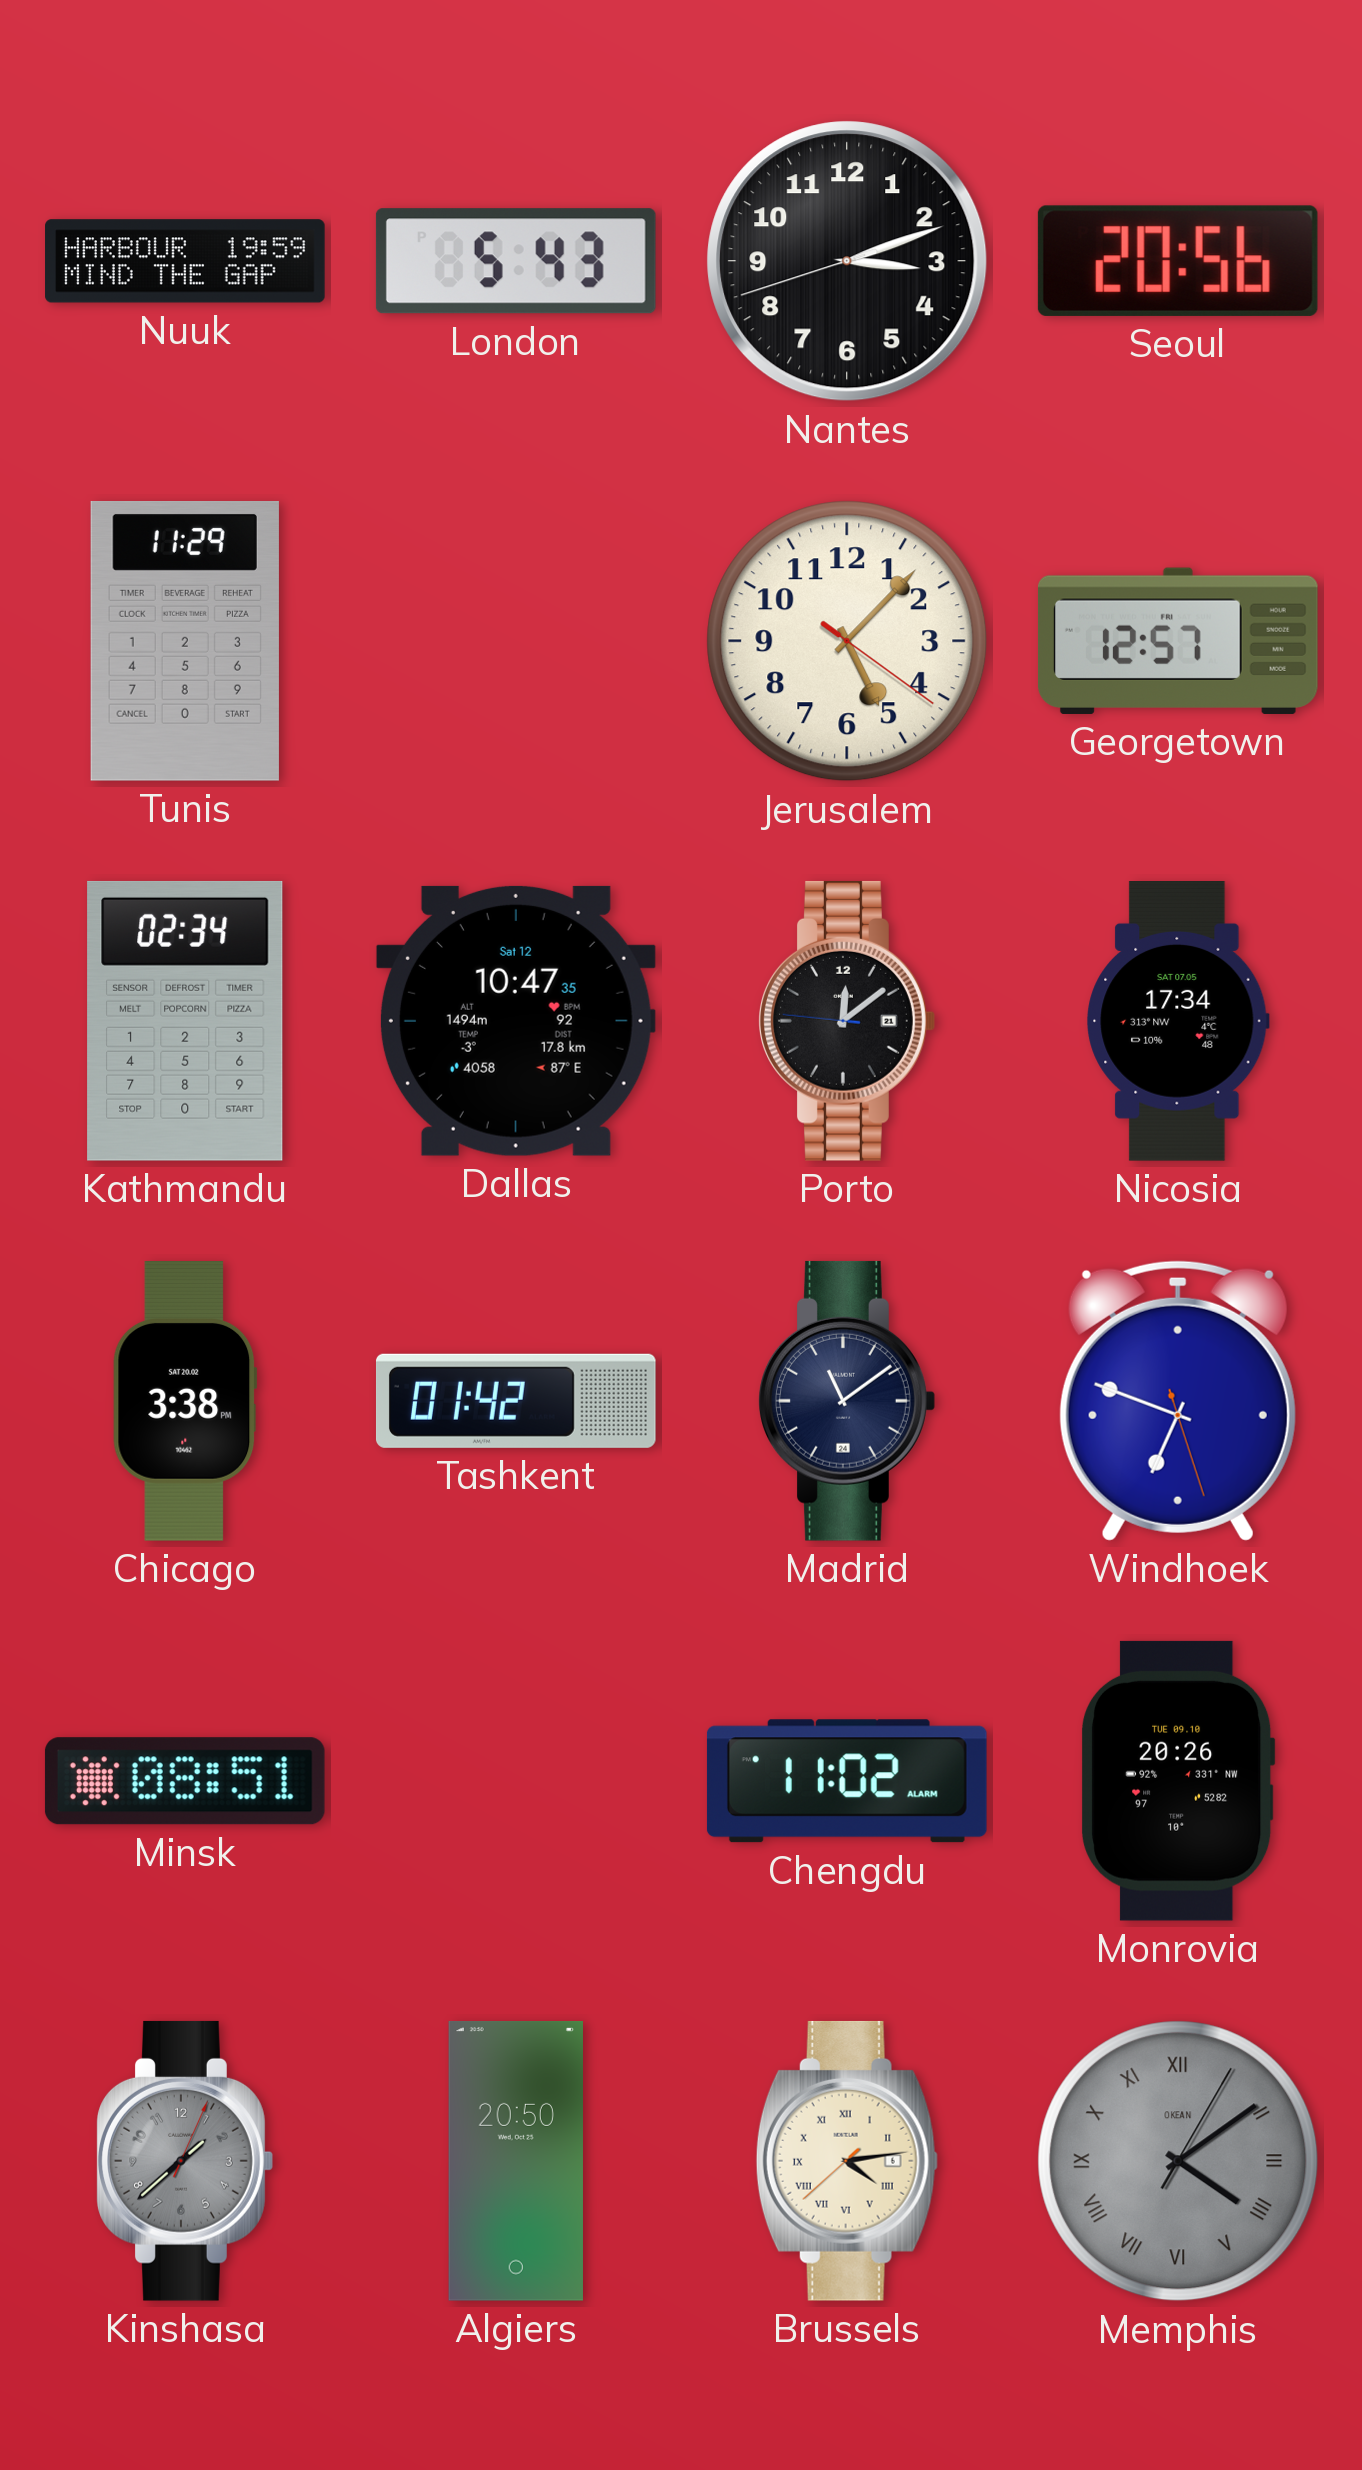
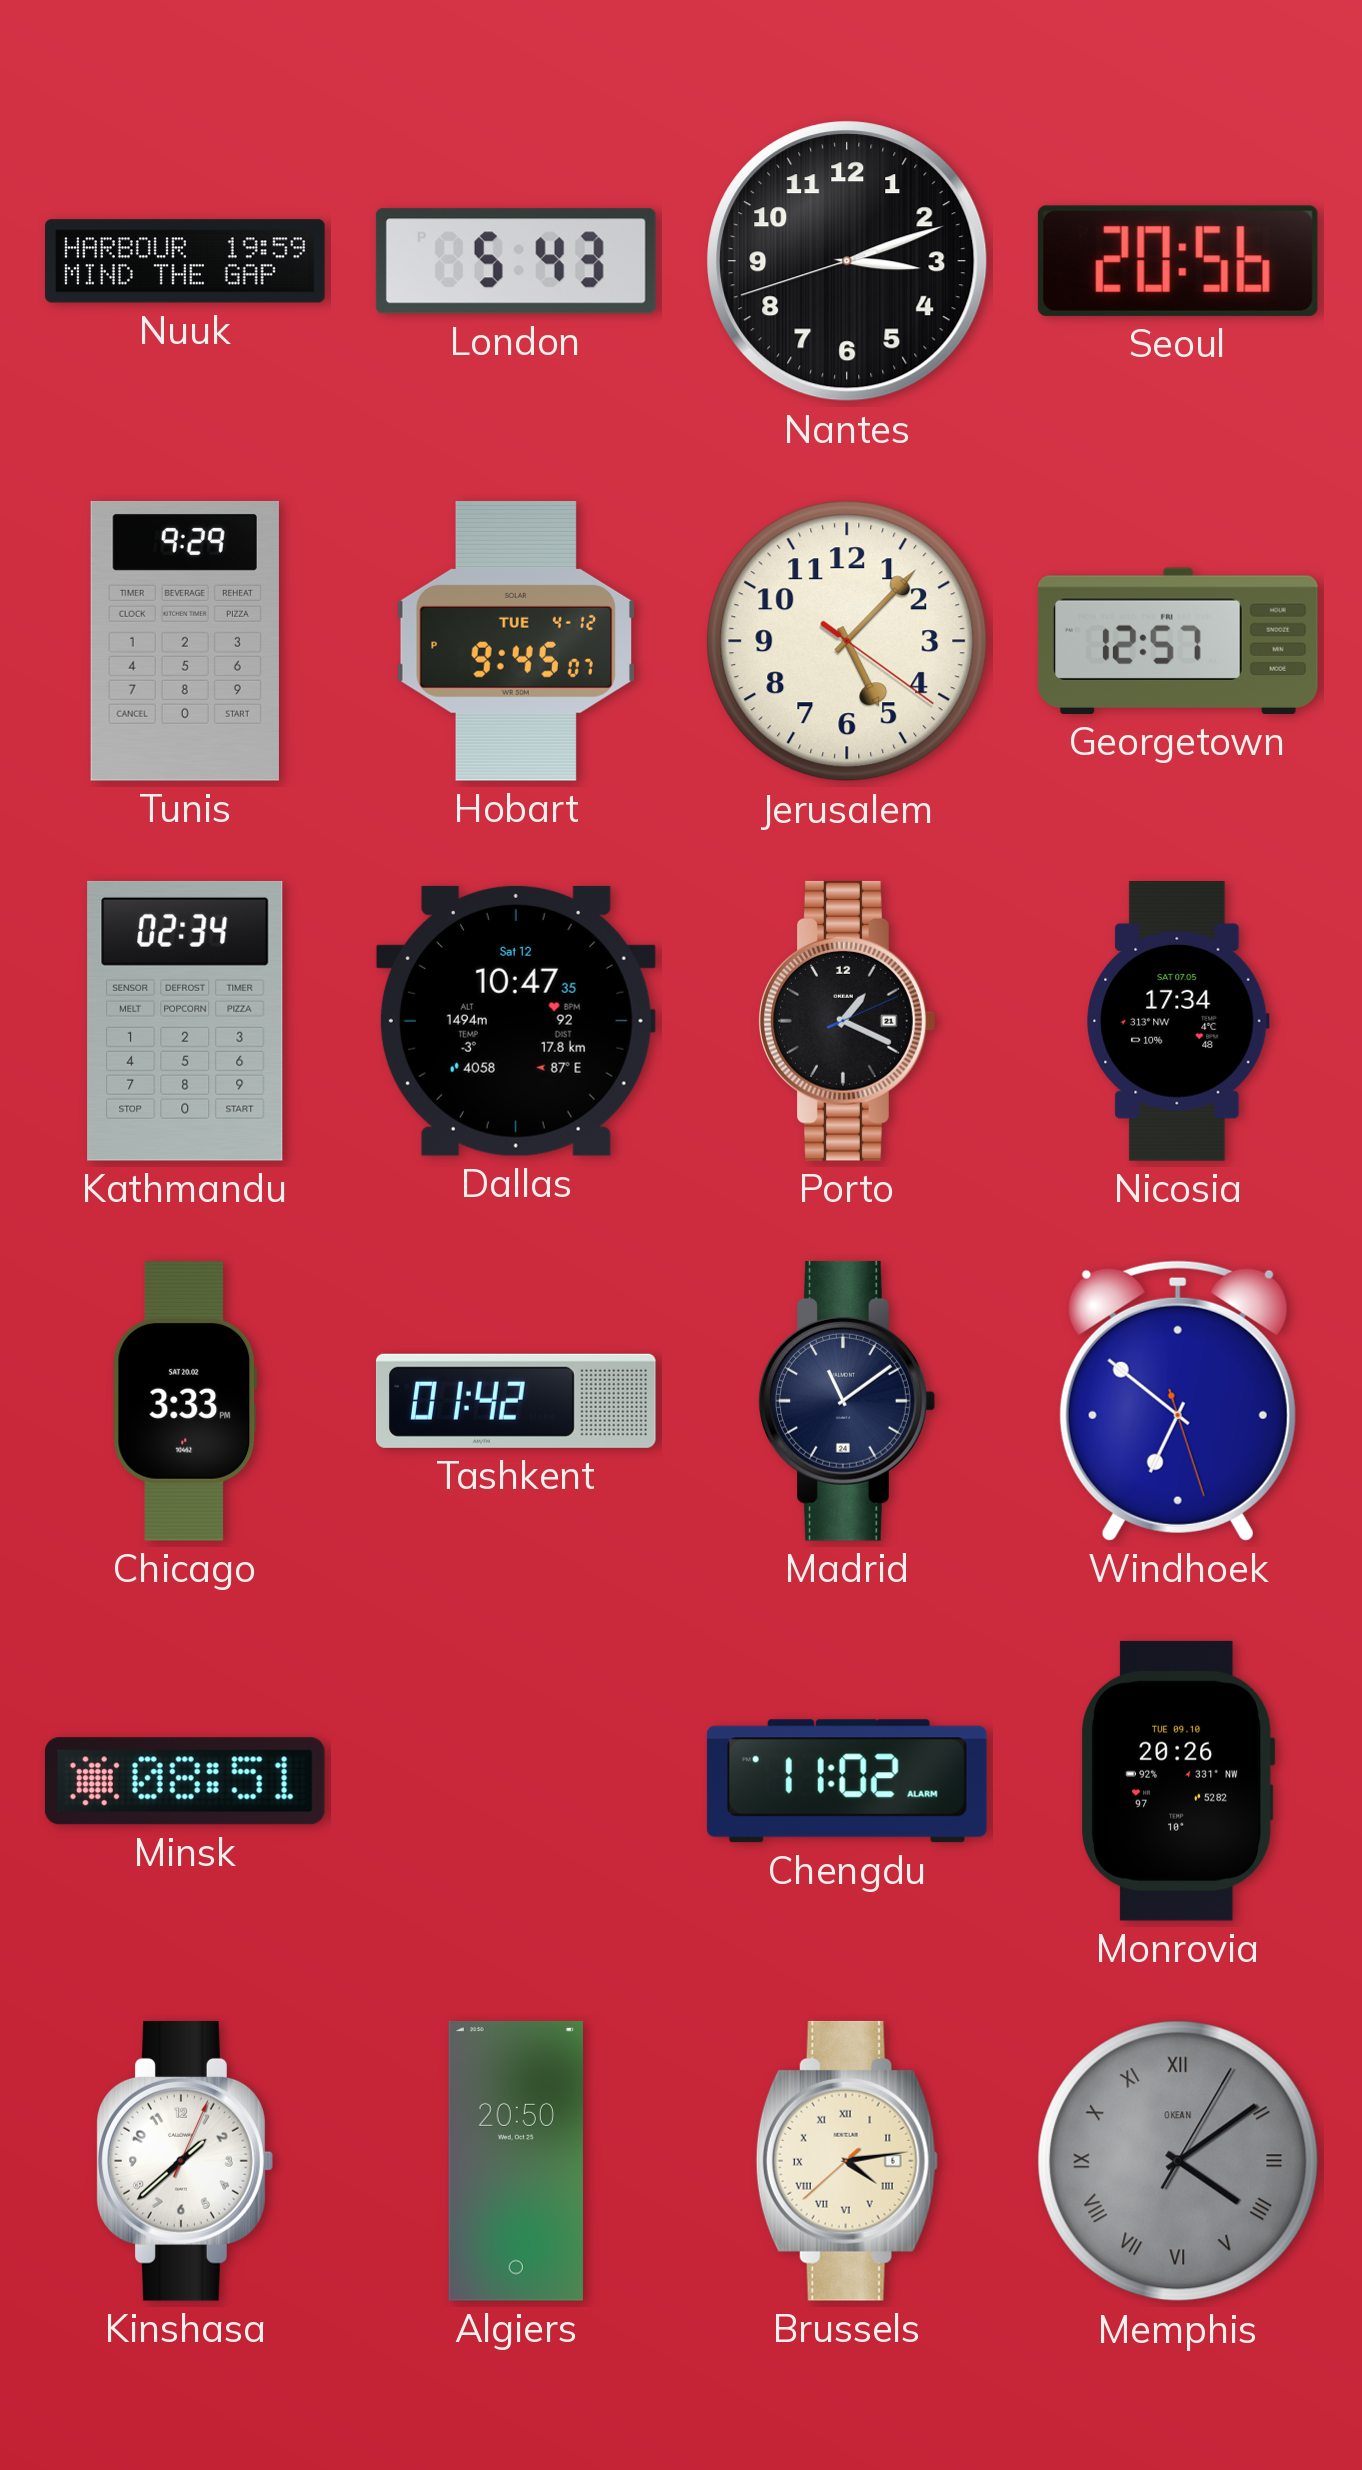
Tunis: 11:29 -> 9:29
Hobart: none -> 9:45
Porto: 12:08 -> 1:19
Chicago: 3:38 -> 3:33
Windhoek: 6:48 -> 6:51
Kinshasa dial: grey -> white
